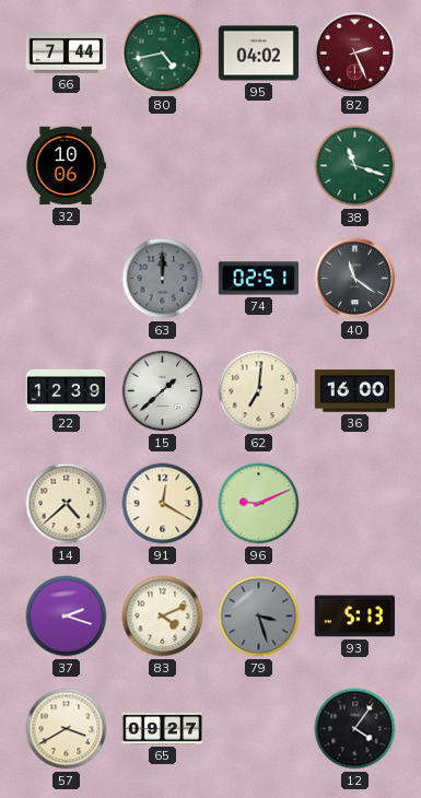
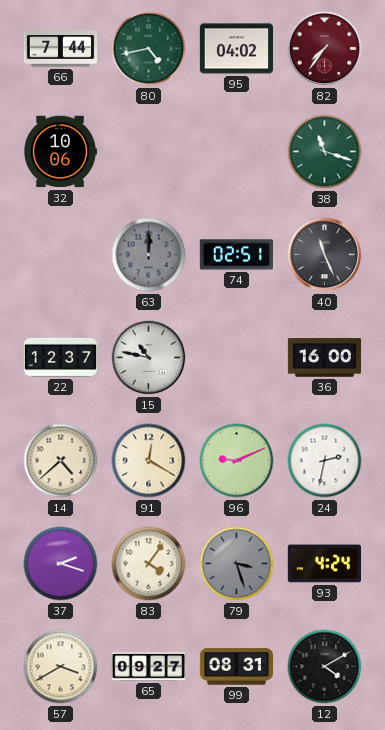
82: 2:26 -> 7:36
40: 11:21 -> 11:26
22: 12:39 -> 12:37
15: 1:38 -> 10:47
62: 7:01 -> none
24: none -> 2:32
83: 4:11 -> 4:06
93: 5:13 -> 4:24
99: none -> 08:31
12: 4:06 -> 4:10
